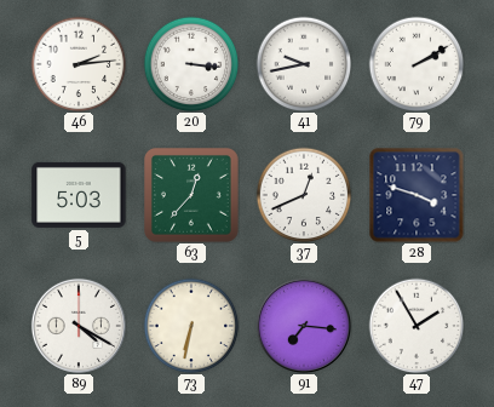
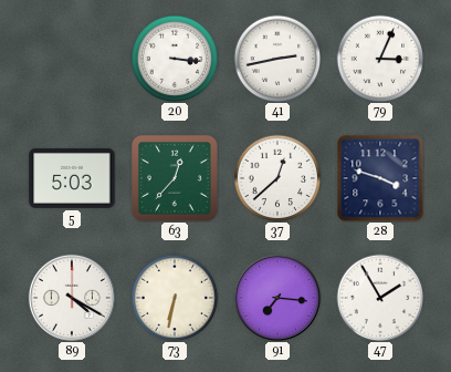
46: 2:14 -> none
41: 9:43 -> 2:43
79: 2:10 -> 3:04
37: 12:41 -> 12:38
